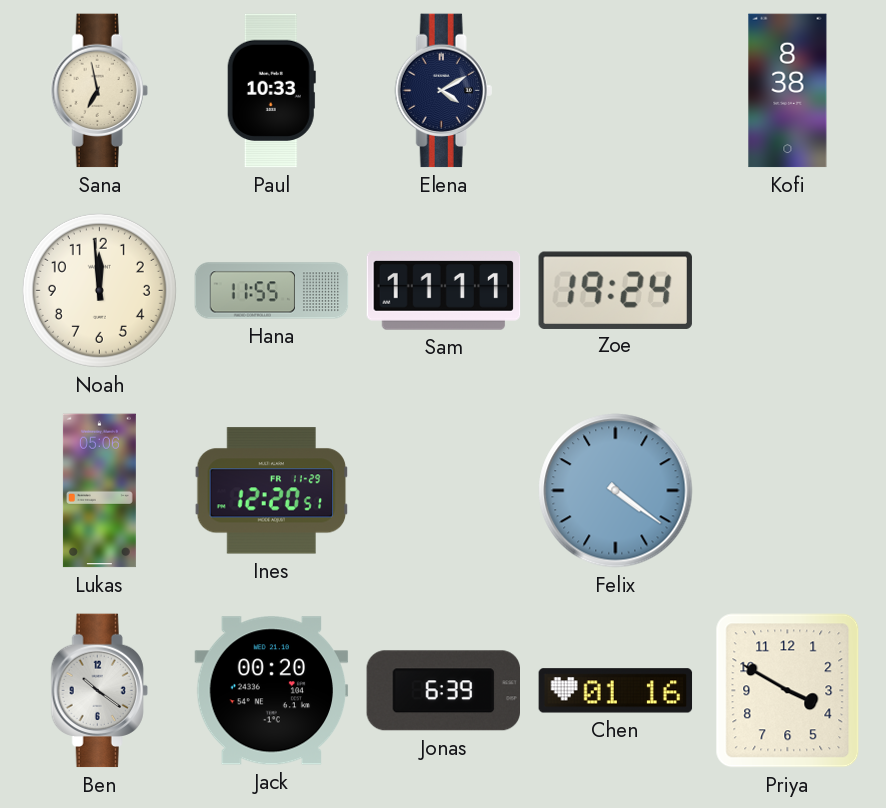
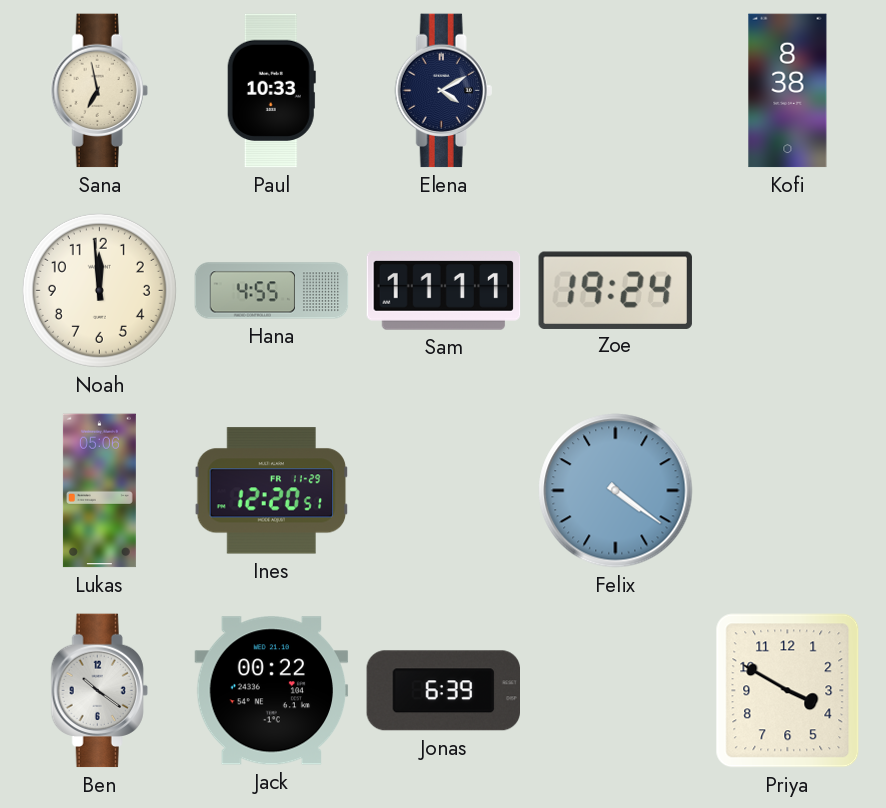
Hana: 11:55 -> 4:55
Jack: 00:20 -> 00:22
Chen: 01:16 -> none
